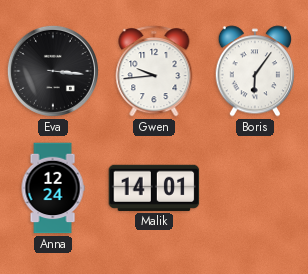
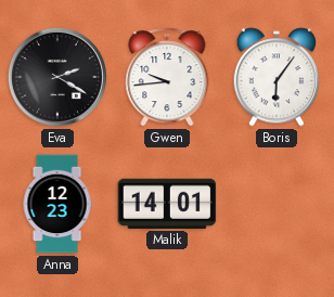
Eva: 3:16 -> 2:20
Anna: 12:24 -> 12:23
